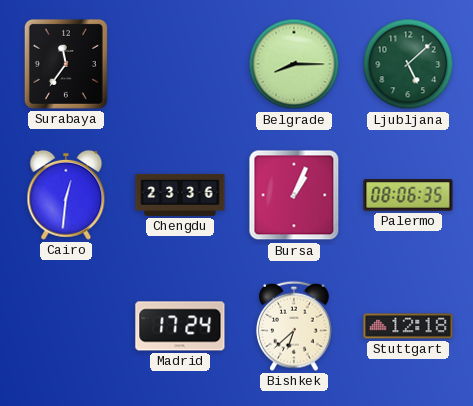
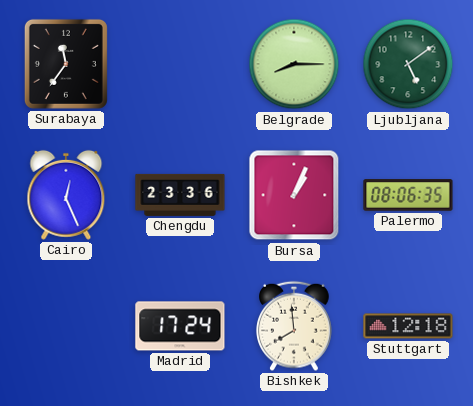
Ljubljana: 5:08 -> 5:09
Cairo: 12:31 -> 12:26
Bishkek: 6:38 -> 7:59
